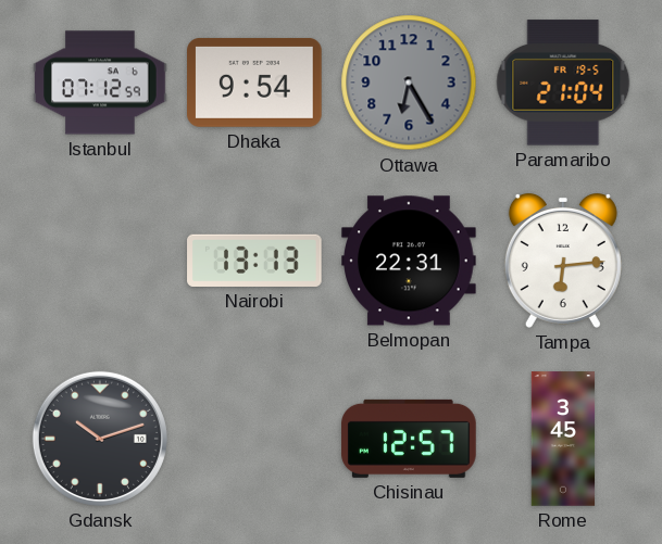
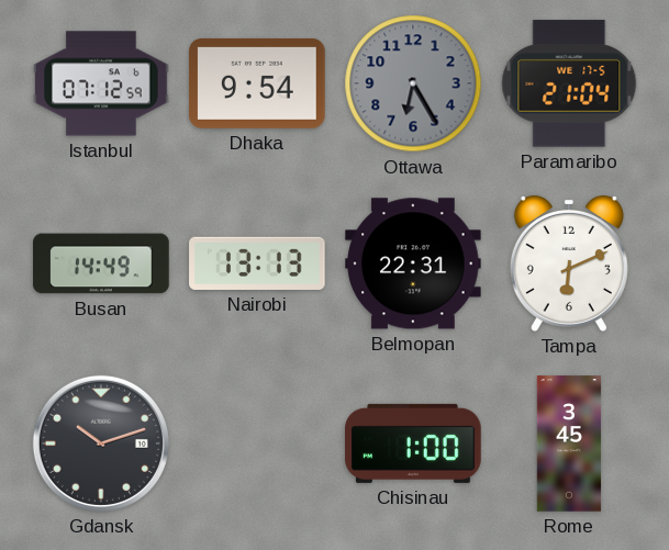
Paramaribo date: FR 19-5 -> WE 17-5
Busan: none -> 14:49
Tampa: 6:14 -> 6:11
Chisinau: 12:57 -> 1:00
